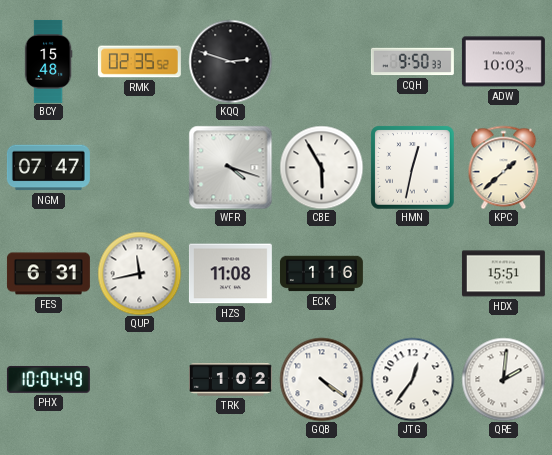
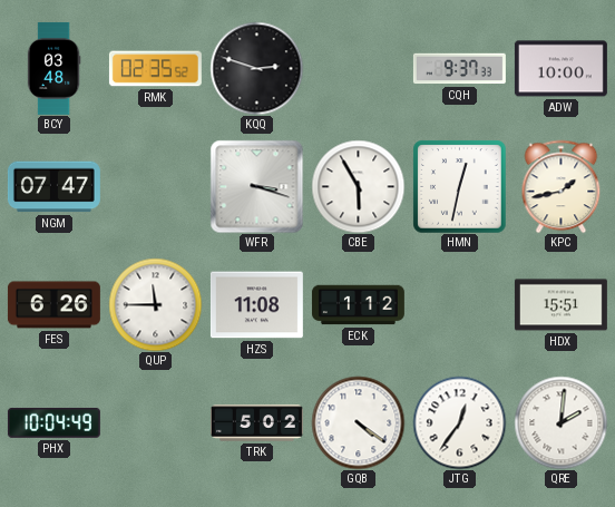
BCY: 15:48 -> 03:48
CQH: 9:50 -> 9:37
ADW: 10:03 -> 10:00
WFR: 4:18 -> 3:18
KPC: 1:38 -> 1:43
FES: 6:31 -> 6:26
QUP: 11:43 -> 11:45
ECK: 1:16 -> 1:12
TRK: 1:02 -> 5:02
